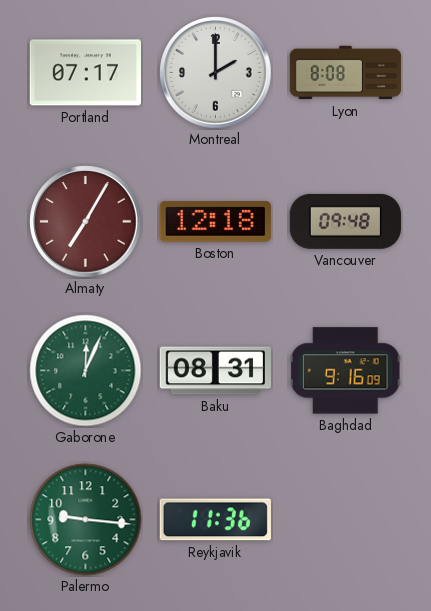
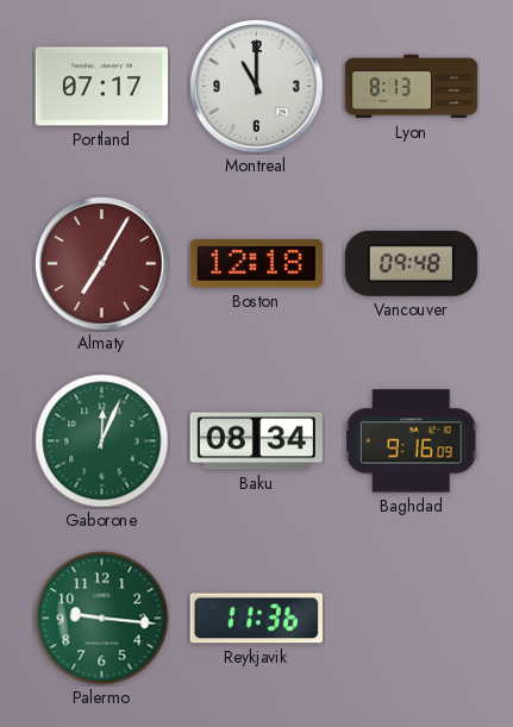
Montreal: 2:00 -> 11:00
Lyon: 8:08 -> 8:13
Baku: 08:31 -> 08:34
